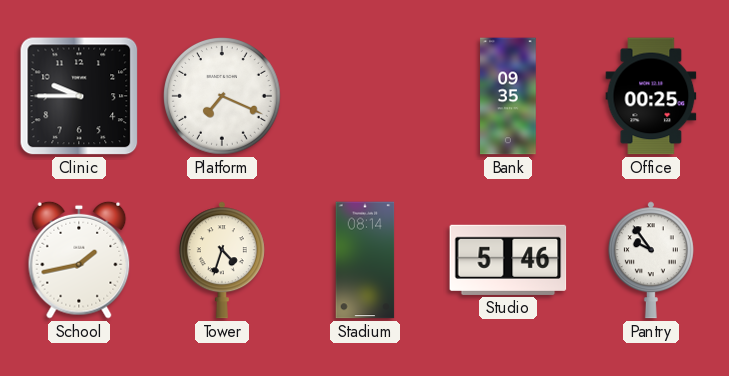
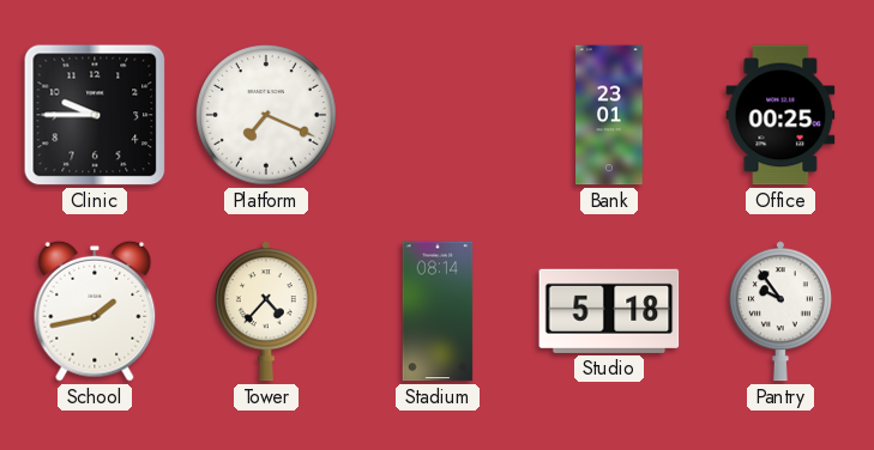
Bank: 09:35 -> 23:01
Tower: 4:33 -> 4:37
Studio: 5:46 -> 5:18
